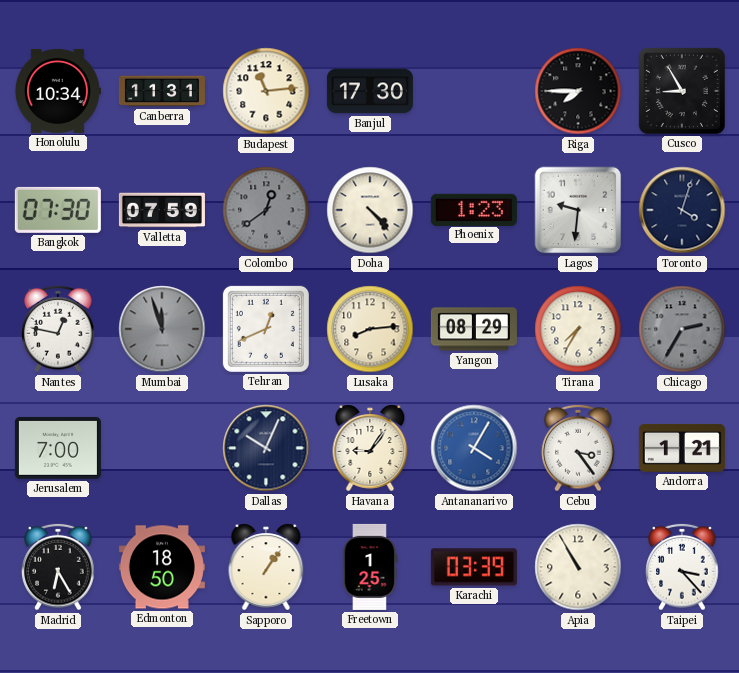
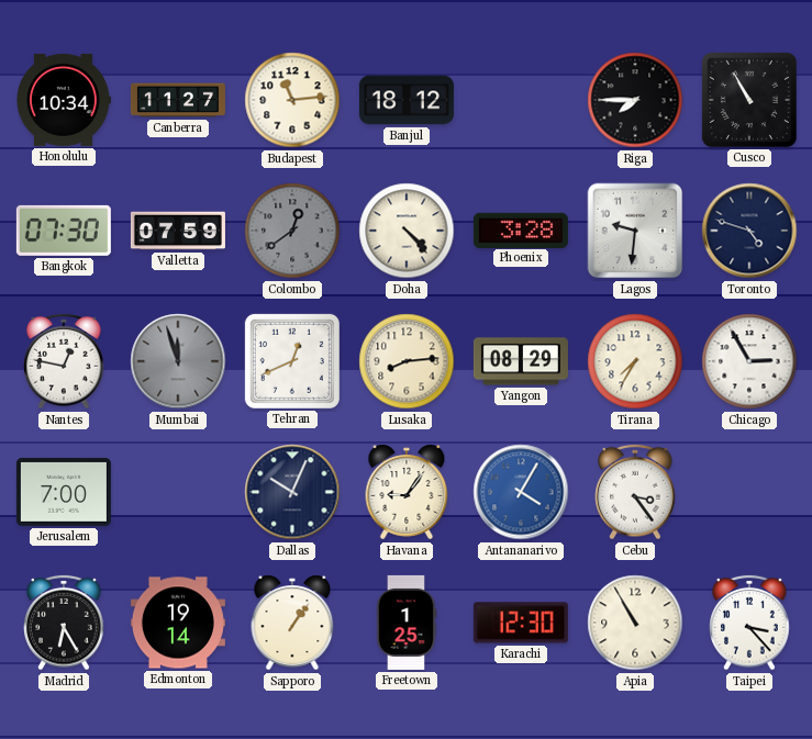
Canberra: 11:31 -> 11:27
Banjul: 17:30 -> 18:12
Cusco: 8:55 -> 10:55
Phoenix: 1:23 -> 3:28
Toronto: 4:03 -> 4:48
Chicago: 2:35 -> 2:55
Chicago dial: grey -> white
Andorra: 1:21 -> none
Edmonton: 18:50 -> 19:14
Karachi: 03:39 -> 12:30
